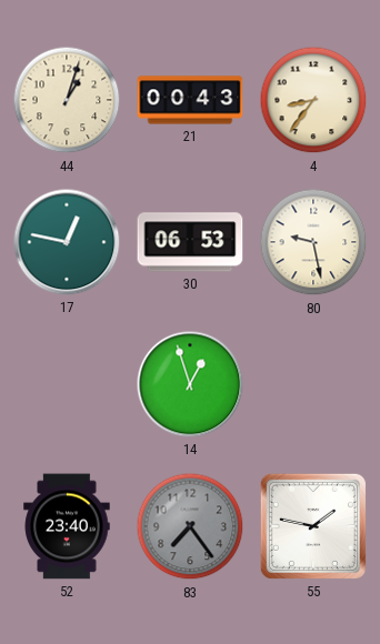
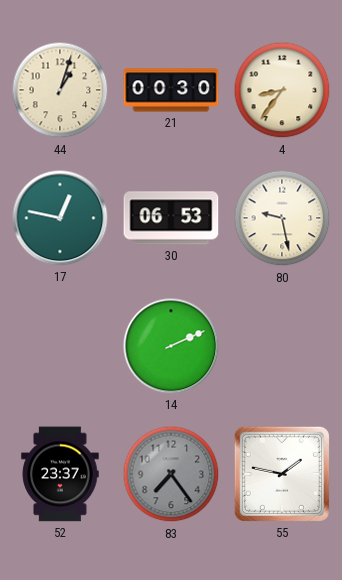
21: 00:43 -> 00:30
14: 12:57 -> 2:11
52: 23:40 -> 23:37
